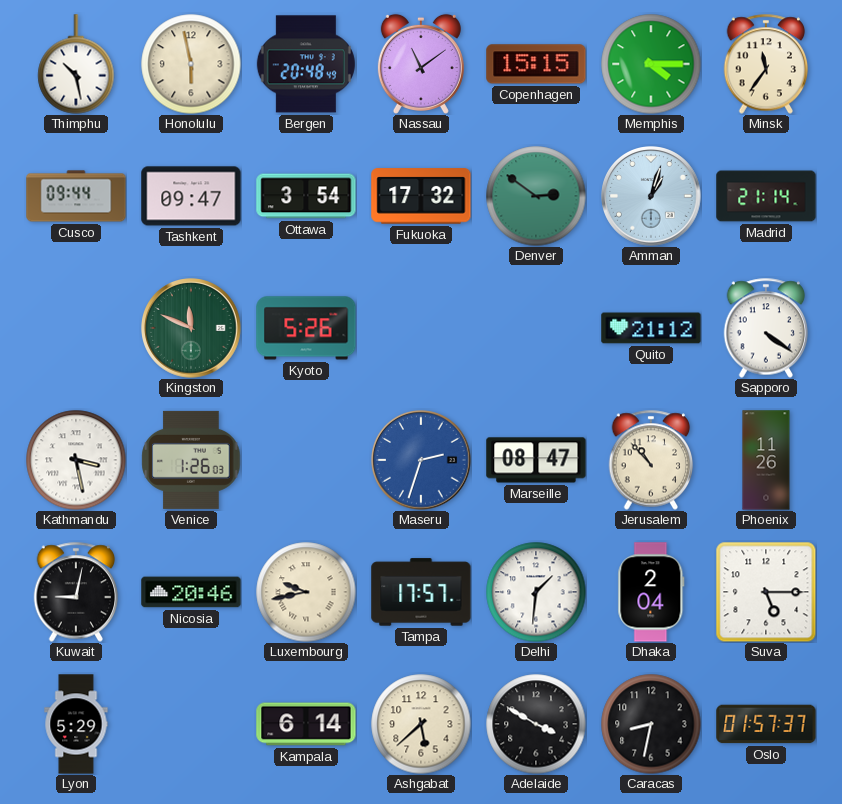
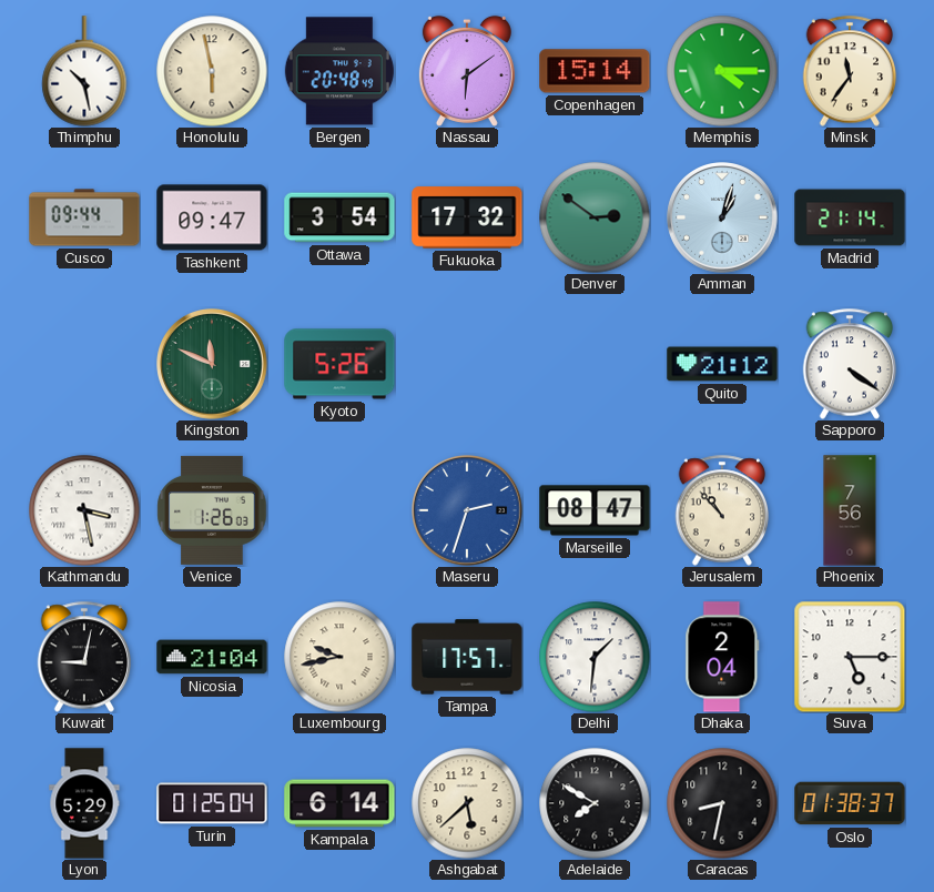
Nassau: 11:09 -> 6:09
Copenhagen: 15:15 -> 15:14
Phoenix: 11:26 -> 7:56
Nicosia: 20:46 -> 21:04
Turin: none -> 01:25
Adelaide: 3:50 -> 7:50
Oslo: 01:57 -> 01:38
